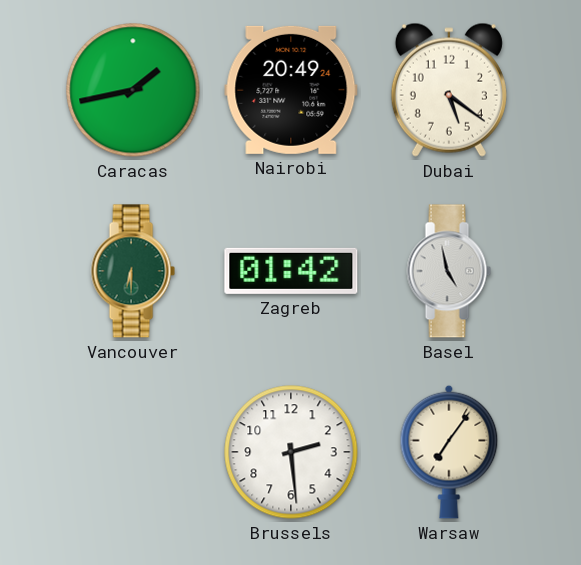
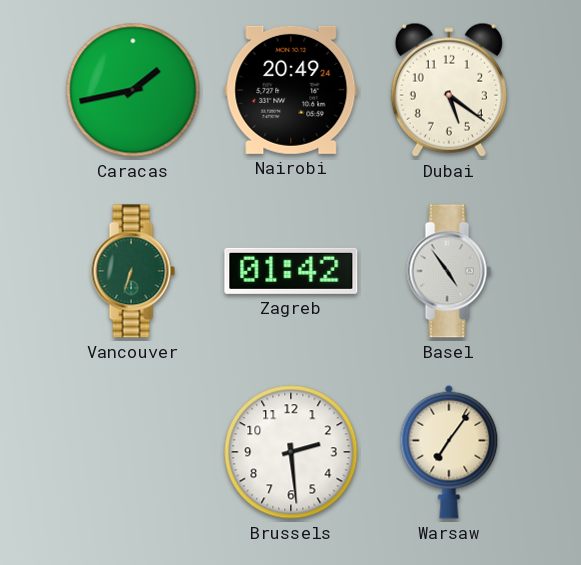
Vancouver: 6:30 -> 6:33
Basel: 4:58 -> 4:54
